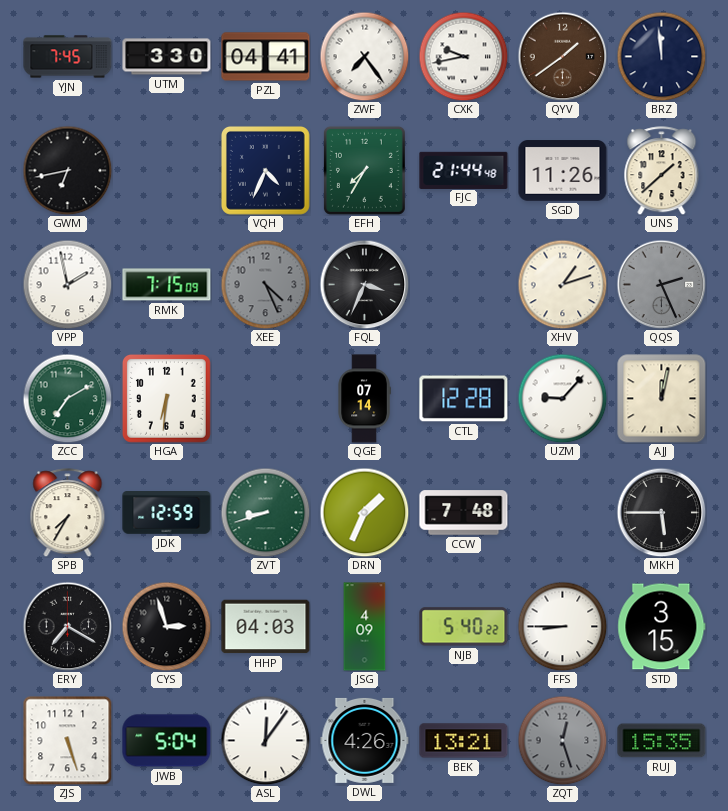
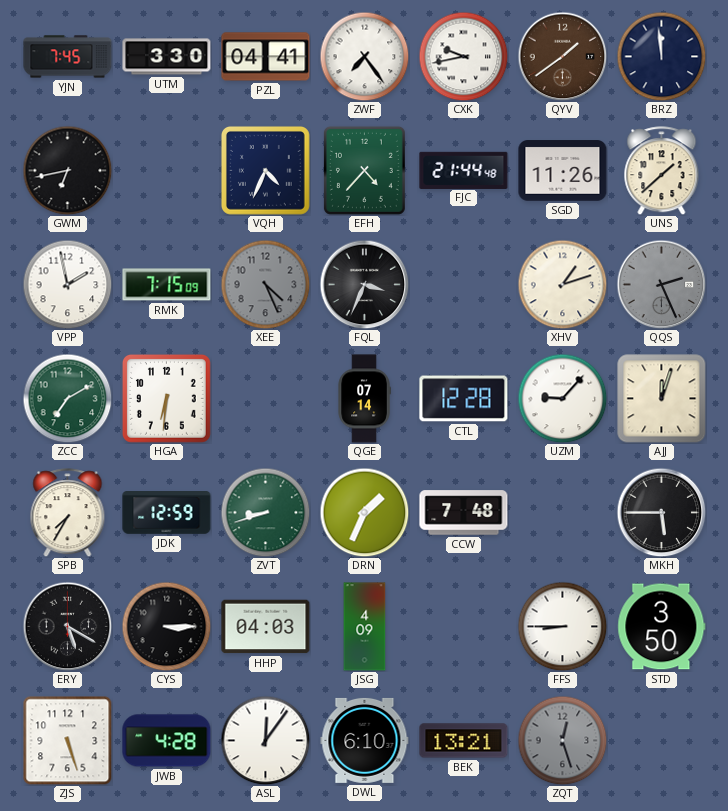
EFH: 7:35 -> 4:37
AJJ: 12:02 -> 12:03
ERY: 7:20 -> 5:20
CYS: 2:57 -> 3:15
NJB: 5:40 -> none
STD: 3:15 -> 3:50
JWB: 5:04 -> 4:28
DWL: 4:26 -> 6:10
RUJ: 15:35 -> none
